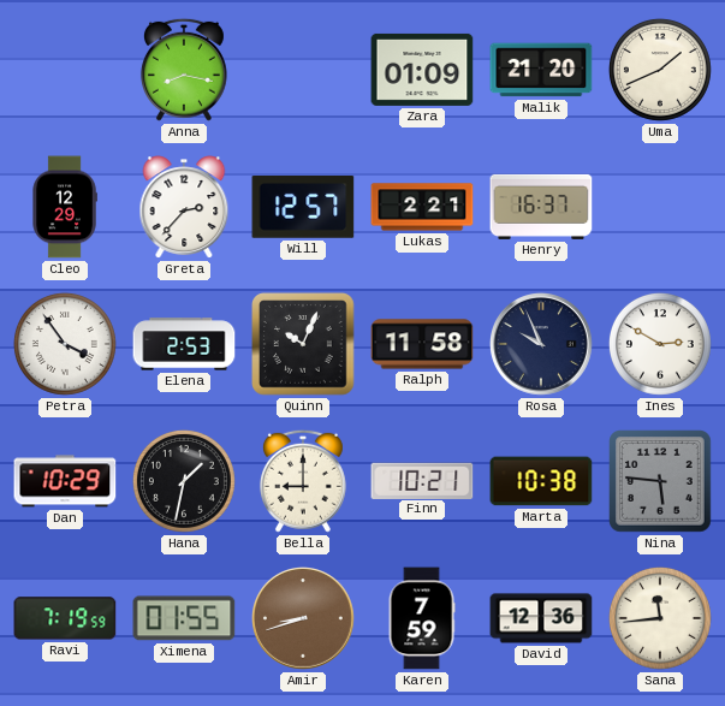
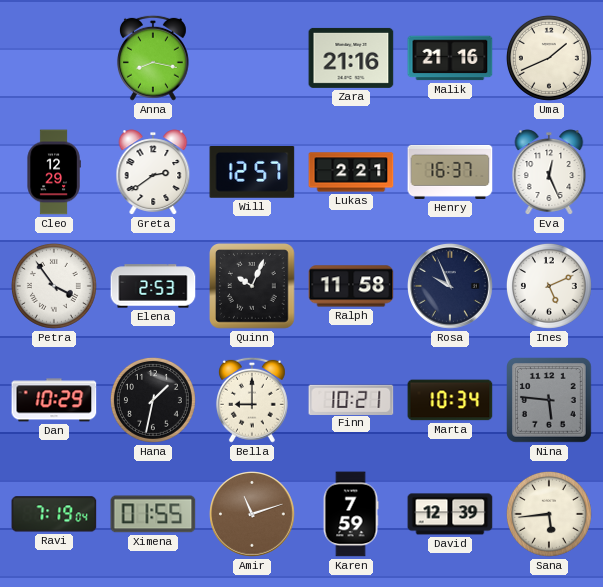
Zara: 01:09 -> 21:16
Malik: 21:20 -> 21:16
Greta: 2:37 -> 2:39
Eva: none -> 12:26
Ines: 2:50 -> 5:11
Marta: 10:38 -> 10:34
Ravi: 7:19:59 -> 7:19:04
Amir: 8:42 -> 11:12
David: 12:36 -> 12:39
Sana: 11:44 -> 5:44
